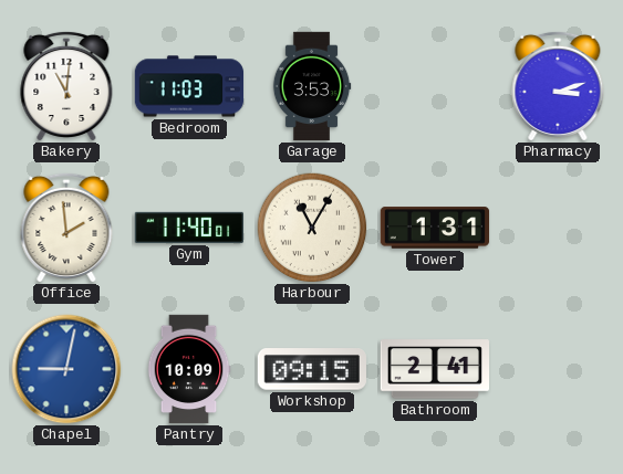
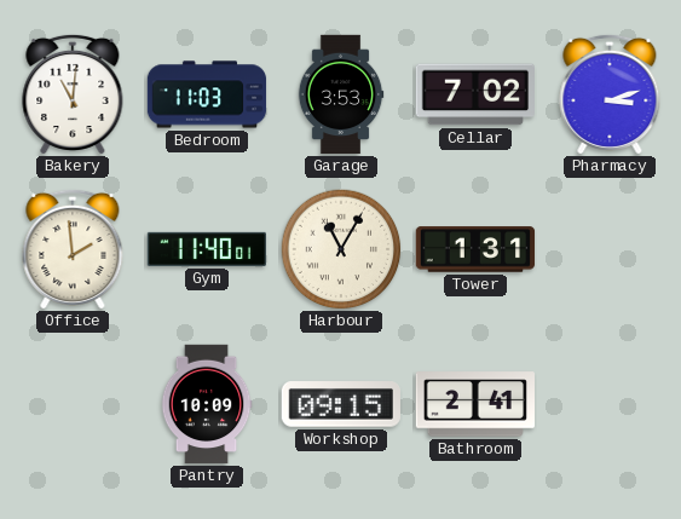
Cellar: none -> 7:02
Chapel: 9:02 -> none
